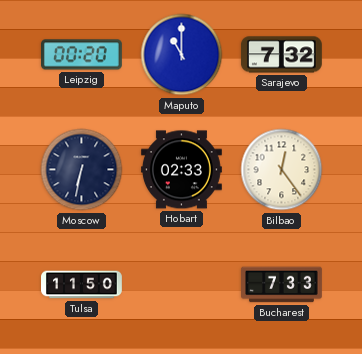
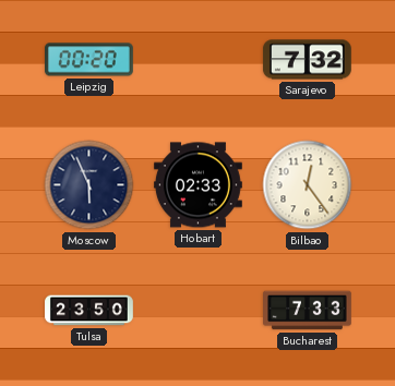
Maputo: 11:00 -> none
Moscow: 6:32 -> 5:56
Tulsa: 11:50 -> 23:50
